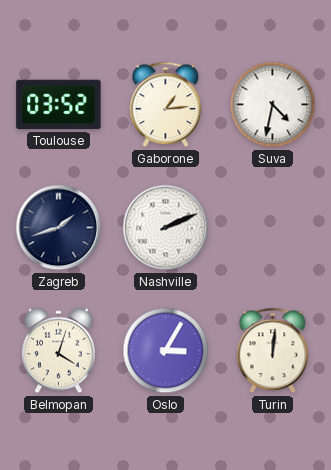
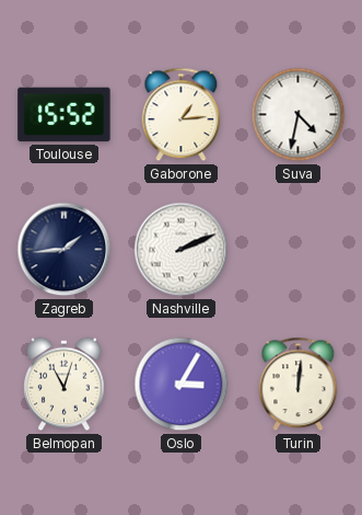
Toulouse: 03:52 -> 15:52
Zagreb: 1:42 -> 1:44
Belmopan: 4:03 -> 11:03
